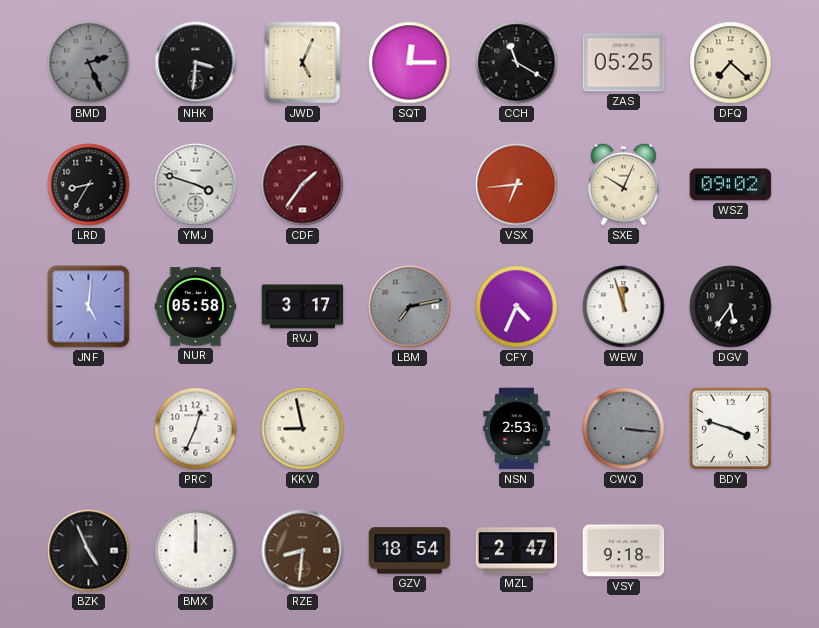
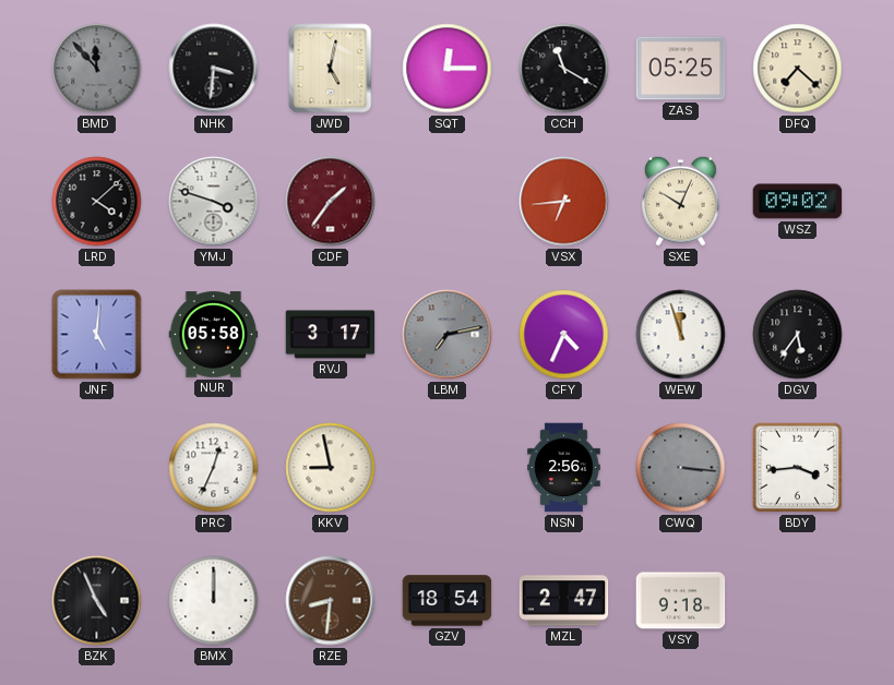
BMD: 2:26 -> 11:53
JWD: 5:04 -> 5:02
LRD: 8:35 -> 4:08
NSN: 2:53 -> 2:56
BDY: 3:48 -> 3:44
